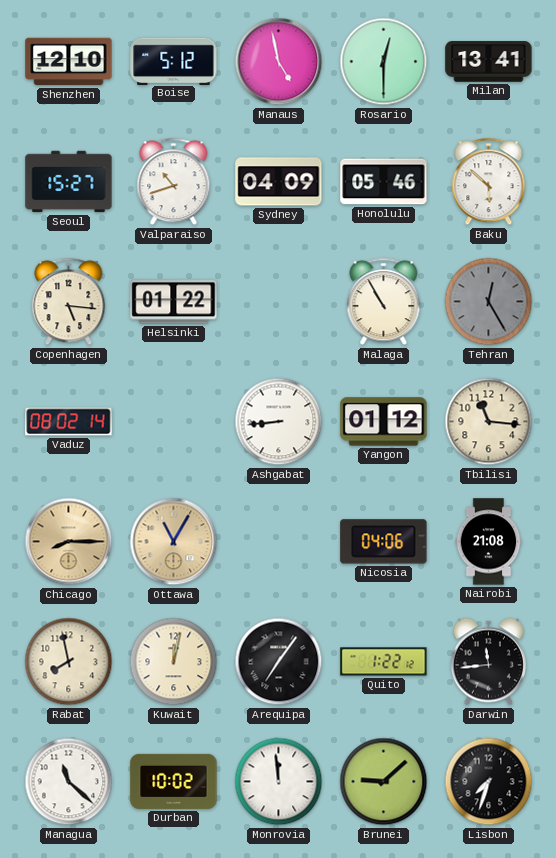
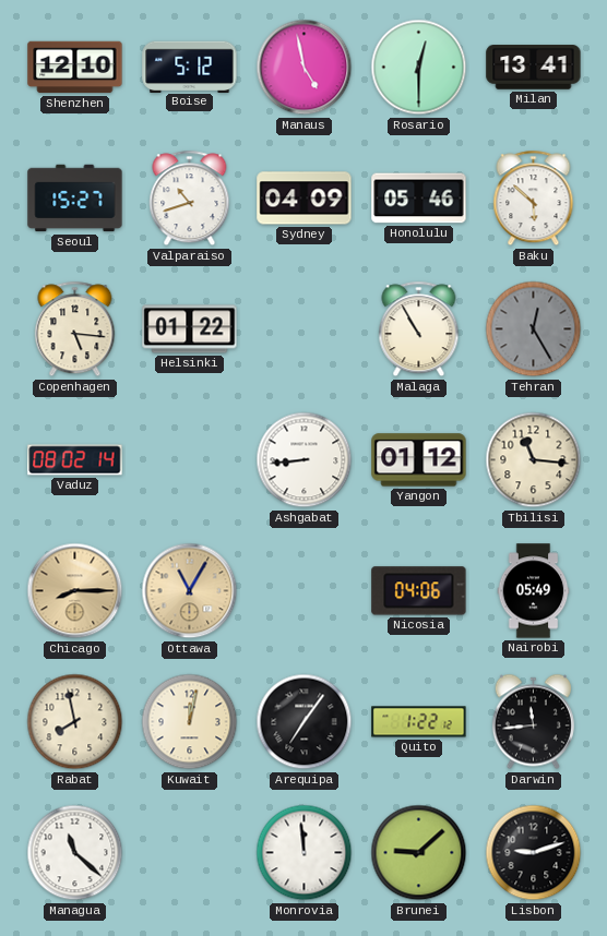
Nairobi: 21:08 -> 05:49
Durban: 10:02 -> none
Lisbon: 7:33 -> 9:12
